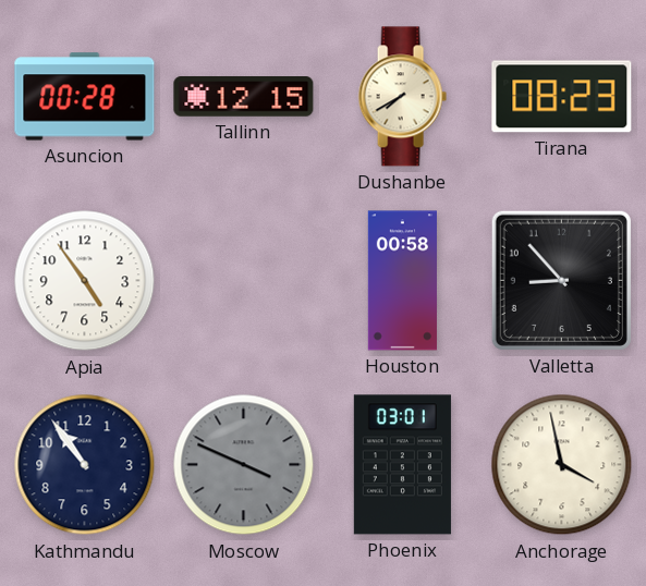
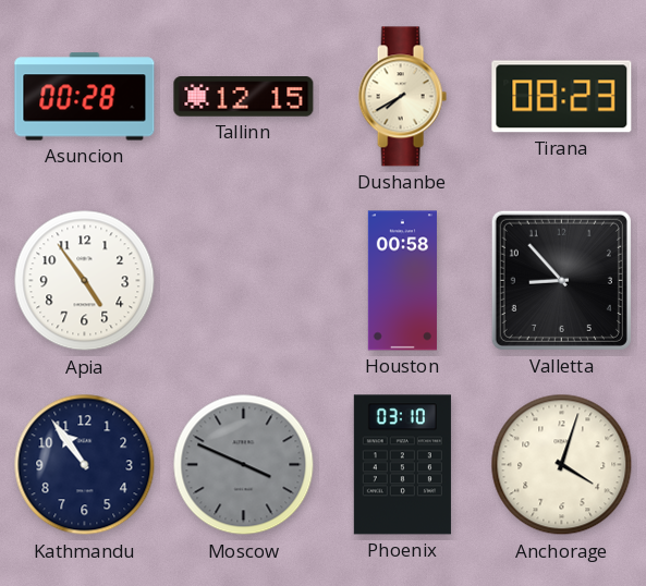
Phoenix: 03:01 -> 03:10
Anchorage: 3:58 -> 4:03
